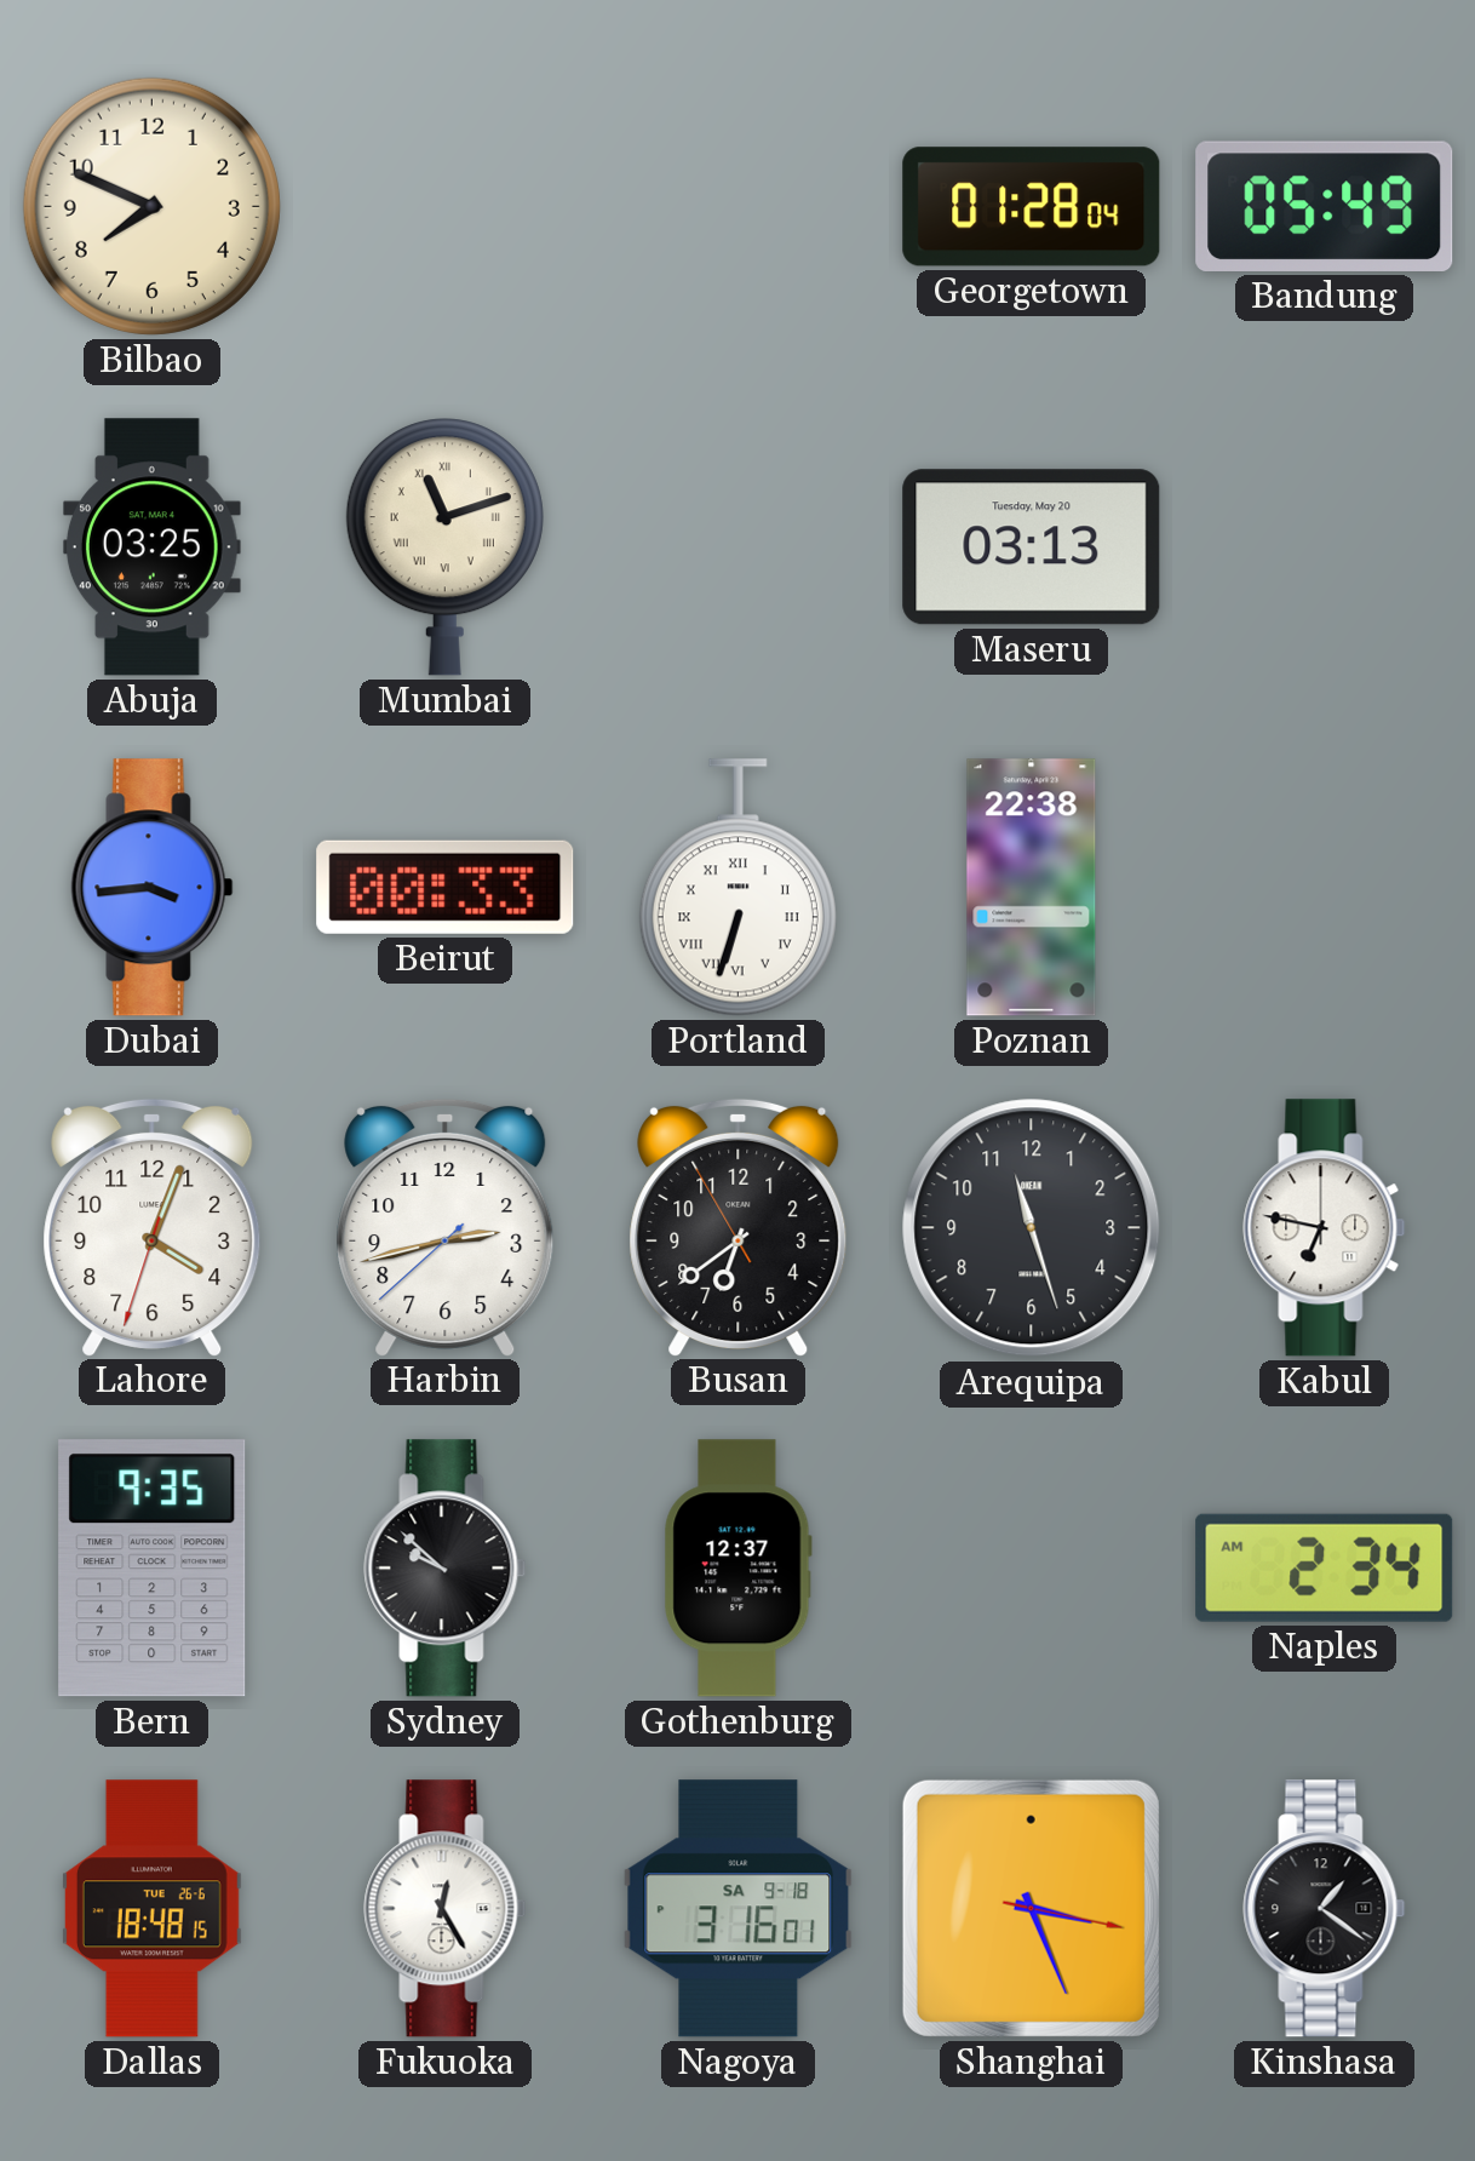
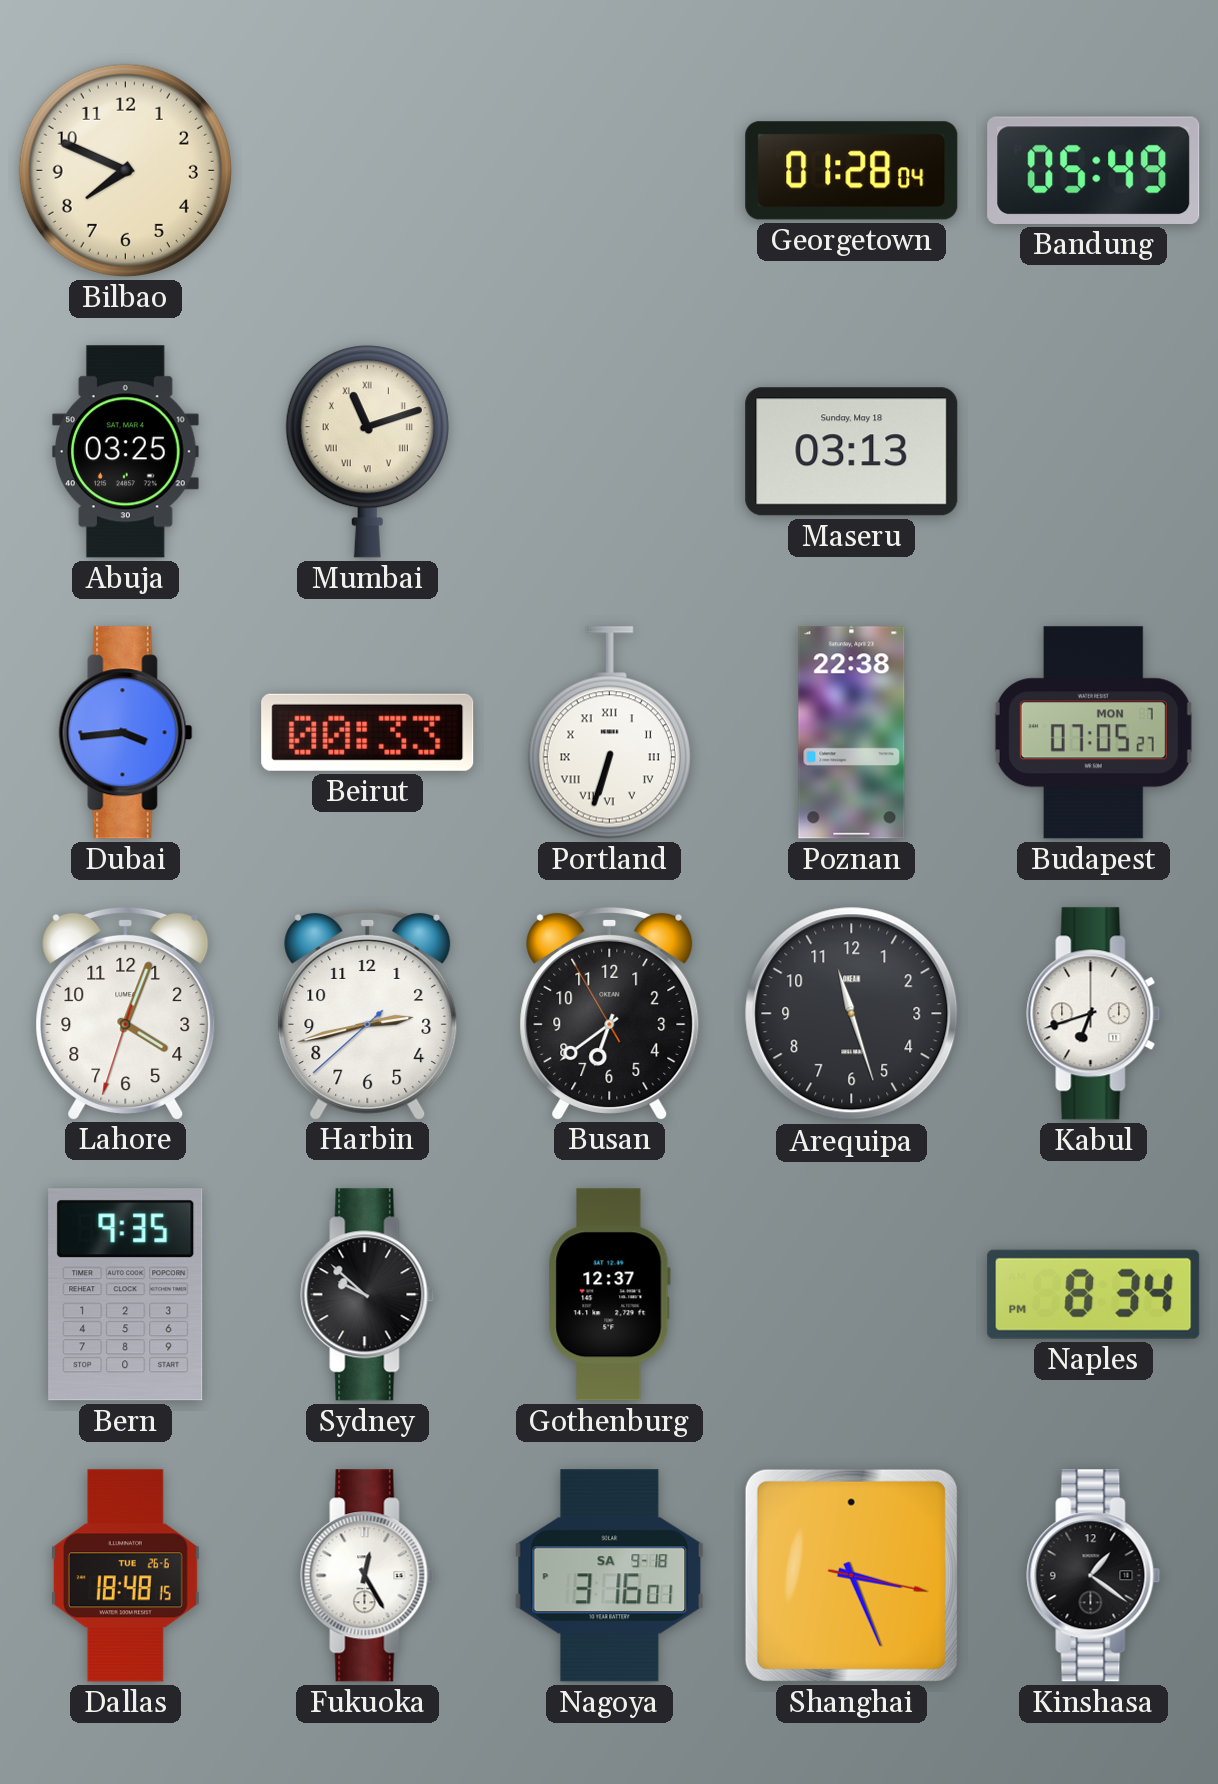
Maseru date: Tuesday, May 20 -> Sunday, May 18
Budapest: none -> 07:05
Kabul: 6:47 -> 6:42
Naples: 2:34 -> 8:34
